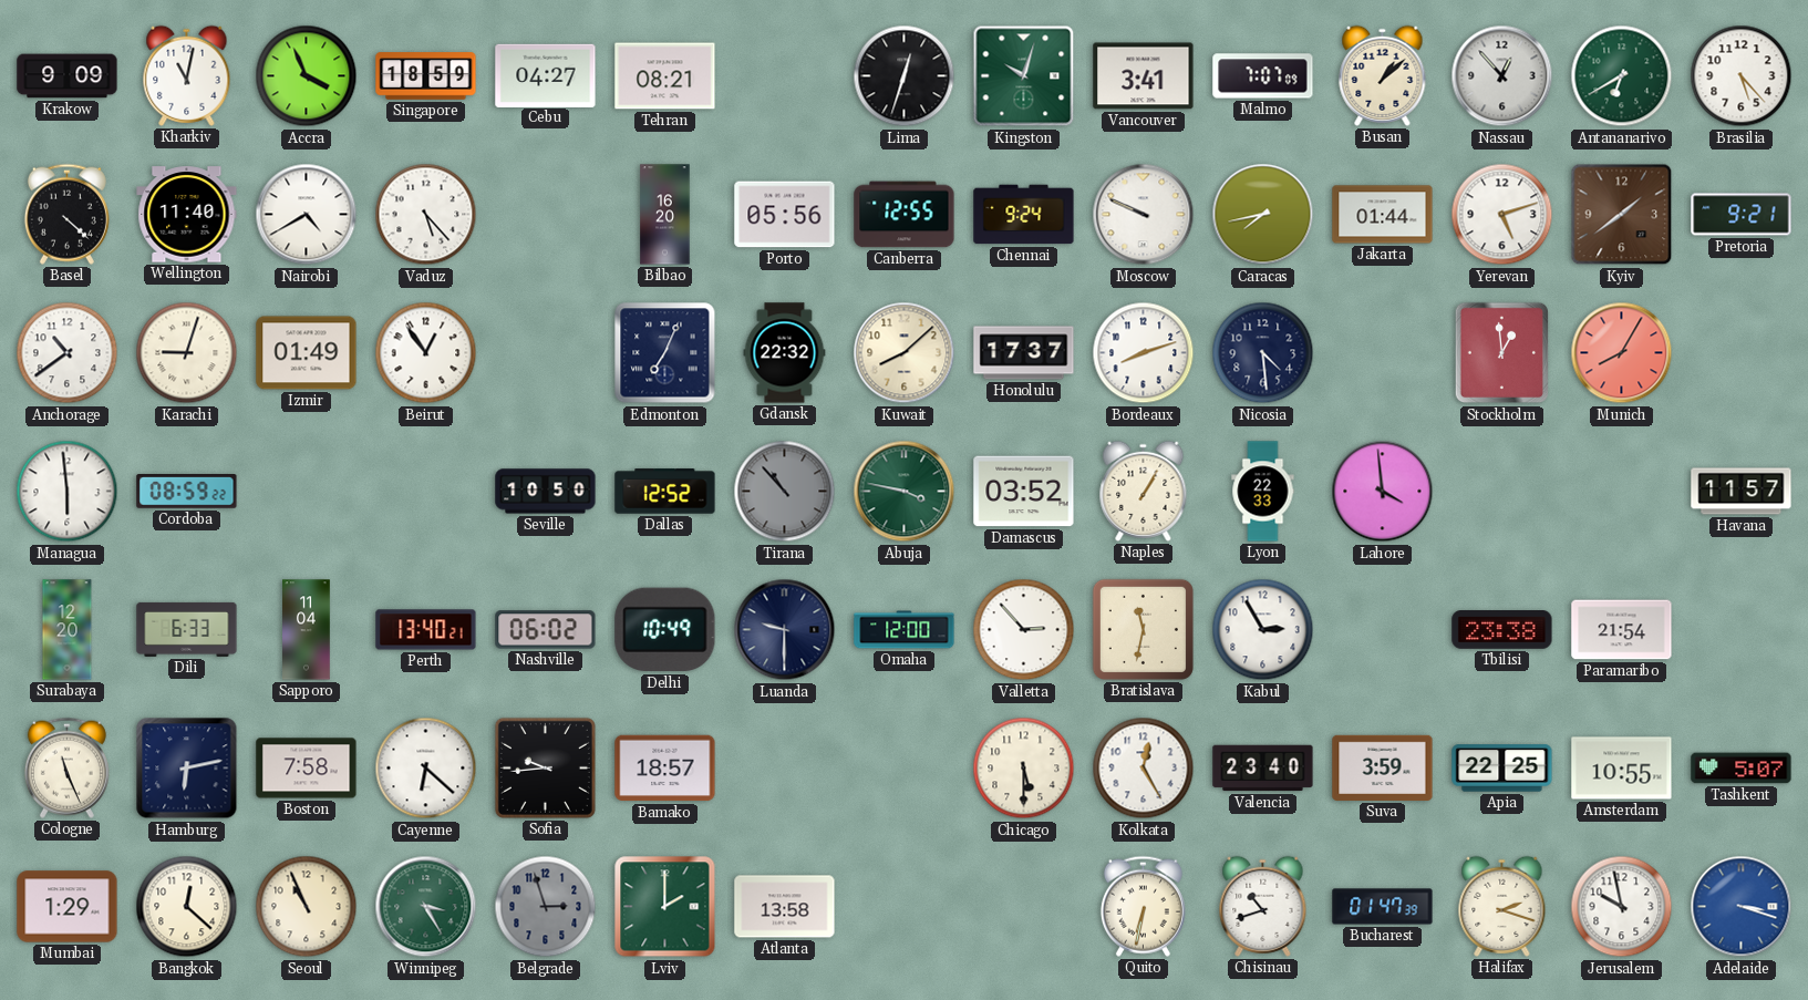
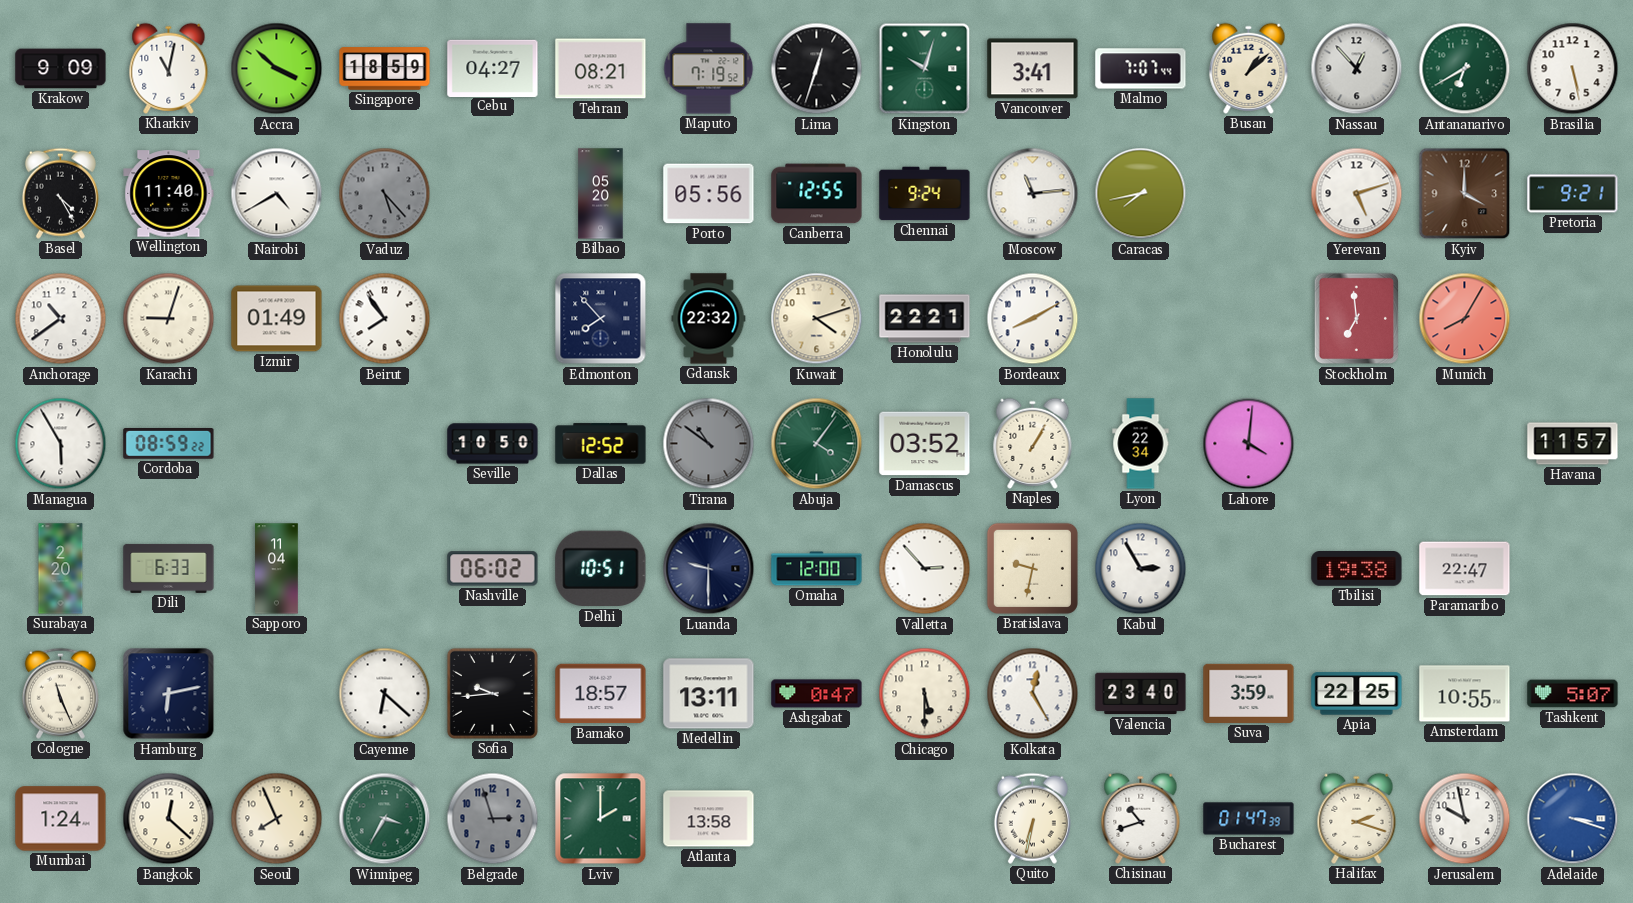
Accra: 3:56 -> 3:52
Maputo: none -> 7:19
Malmo: 7:07:09 -> 7:07:44
Brasilia: 5:23 -> 5:28
Basel: 4:22 -> 4:25
Vaduz dial: white -> grey
Bilbao: 16:20 -> 05:20
Moscow: 9:49 -> 11:14
Jakarta: 01:44 -> none
Kyiv: 1:39 -> 4:00
Beirut: 12:54 -> 7:54
Edmonton: 7:04 -> 7:53
Kuwait: 8:08 -> 4:12
Honolulu: 17:37 -> 22:21
Bordeaux: 8:12 -> 8:10
Nicosia: 4:29 -> none
Stockholm: 12:59 -> 6:59
Managua: 5:59 -> 5:55
Tirana: 10:53 -> 10:51
Abuja: 3:47 -> 4:06
Lyon: 22:33 -> 22:34
Lahore: 3:59 -> 4:01
Surabaya: 12:20 -> 2:20
Perth: 13:40 -> none
Delhi: 10:49 -> 10:51
Bratislava: 11:32 -> 9:32
Tbilisi: 23:38 -> 19:38
Paramaribo: 21:54 -> 22:47
Boston: 7:58 -> none
Medellin: none -> 13:11
Ashgabat: none -> 0:47
Mumbai: 1:29 -> 1:24
Seoul: 10:56 -> 7:56
Winnipeg: 3:25 -> 3:35
